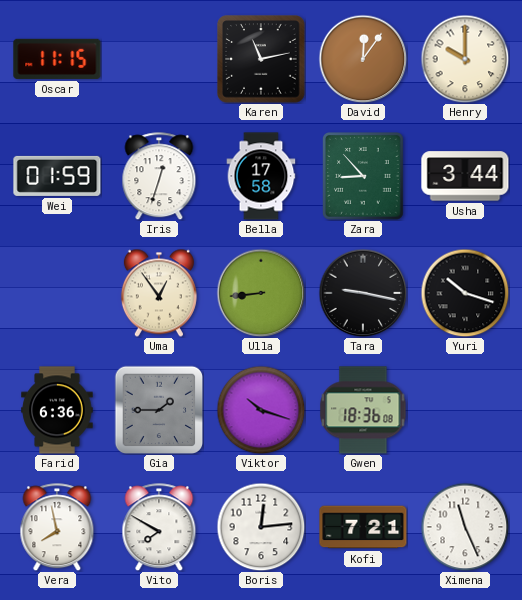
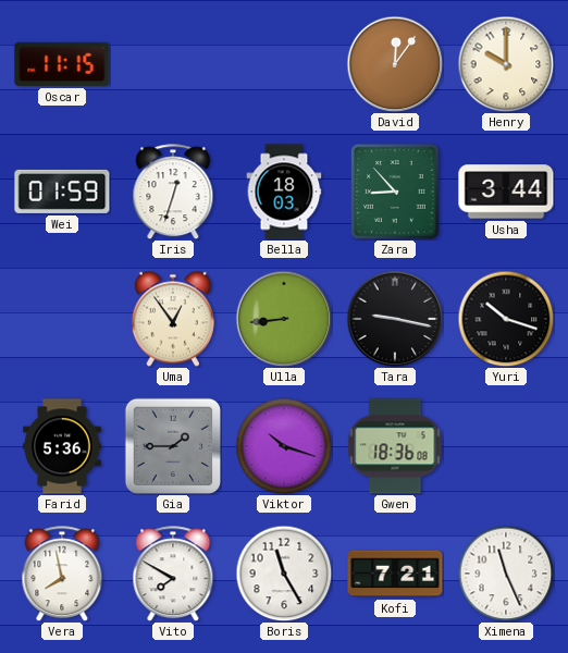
Karen: 11:13 -> none
Bella: 17:58 -> 18:03
Farid: 6:36 -> 5:36
Boris: 12:14 -> 11:25
